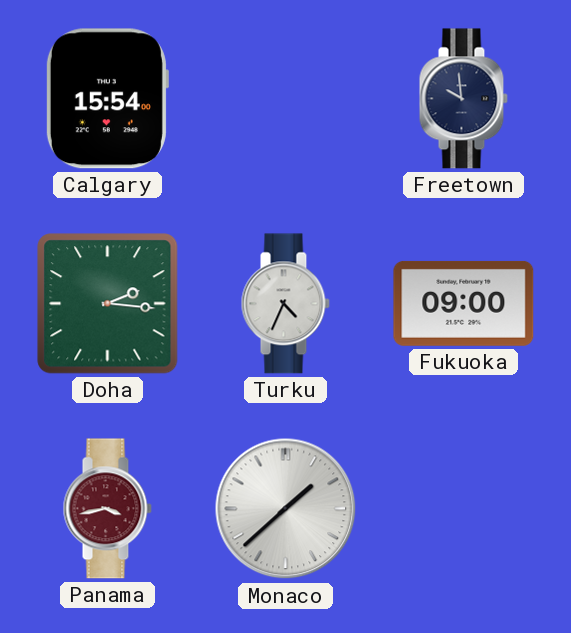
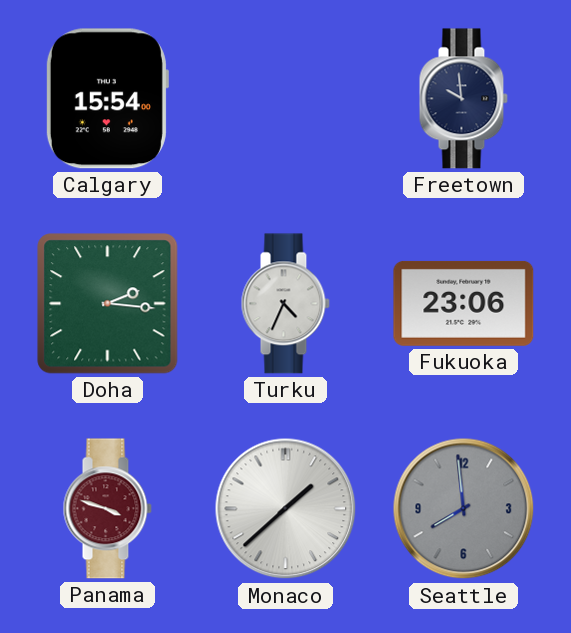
Fukuoka: 09:00 -> 23:06
Panama: 3:43 -> 3:48
Seattle: none -> 7:59
